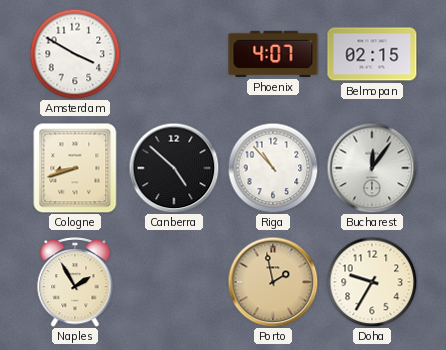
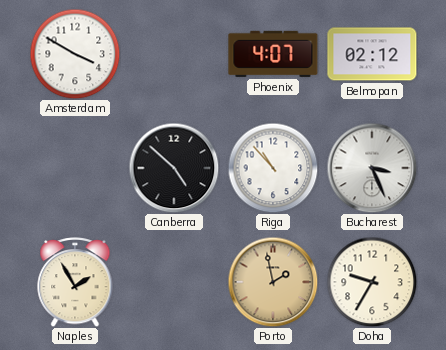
Belmopan: 02:15 -> 02:12
Cologne: 8:42 -> none
Bucharest: 12:06 -> 3:26
